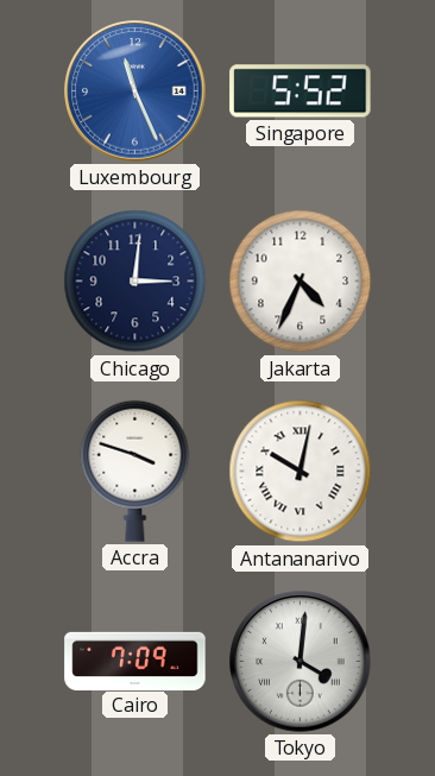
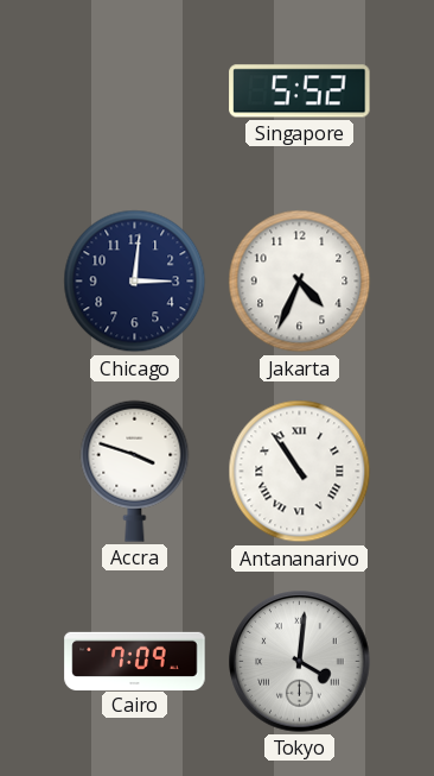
Luxembourg: 11:26 -> none
Antananarivo: 10:02 -> 10:54
